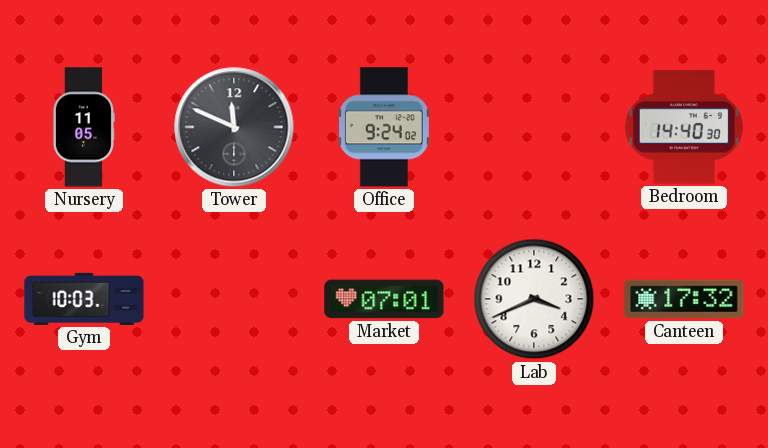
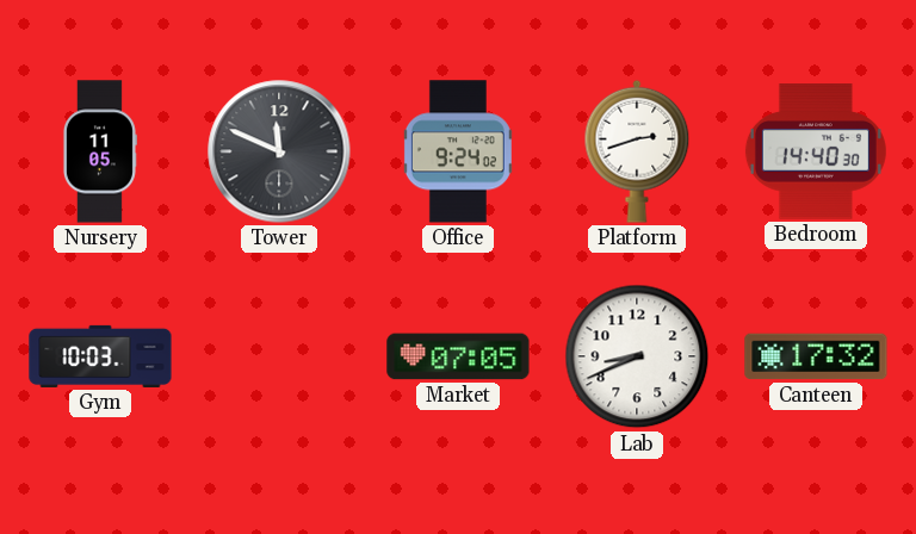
Platform: none -> 2:42
Market: 07:01 -> 07:05
Lab: 3:41 -> 8:41
